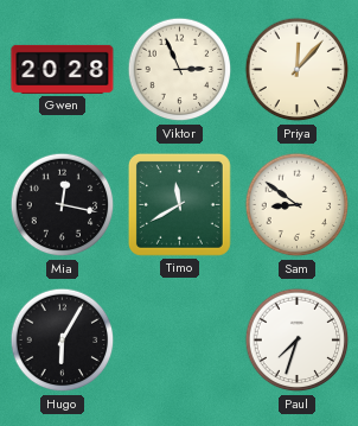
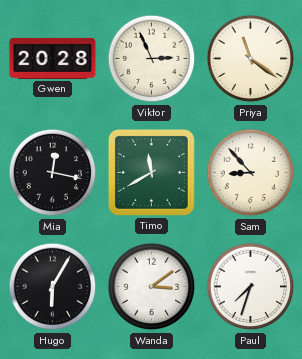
Priya: 12:07 -> 11:21
Sam: 8:51 -> 8:53
Wanda: none -> 3:09
